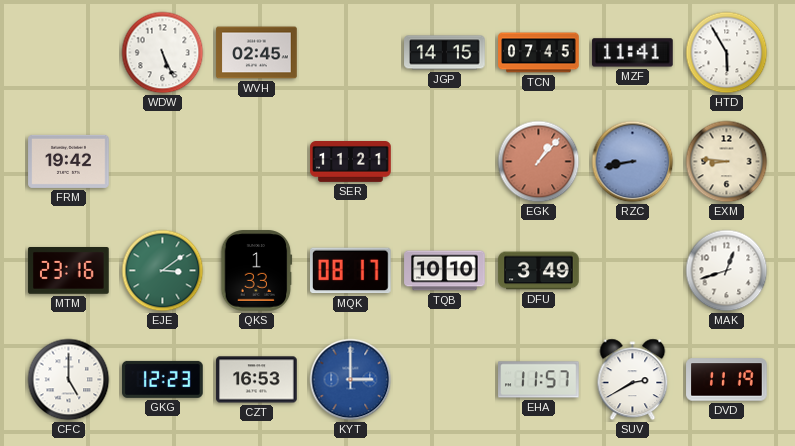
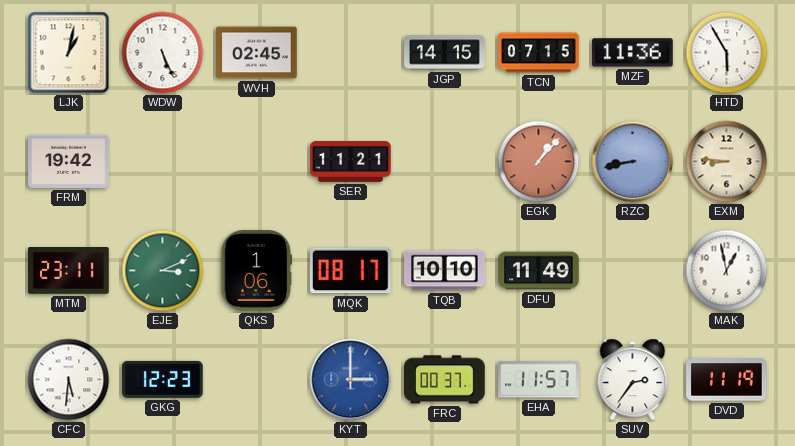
LJK: none -> 1:02
TCN: 07:45 -> 07:15
MZF: 11:41 -> 11:36
MTM: 23:16 -> 23:11
EJE: 3:09 -> 3:11
QKS: 1:33 -> 1:06
DFU: 3:49 -> 11:49
MAK: 12:42 -> 12:58
CFC: 5:00 -> 5:31
CZT: 16:53 -> none
FRC: none -> 00:37
SUV: 2:40 -> 2:36
